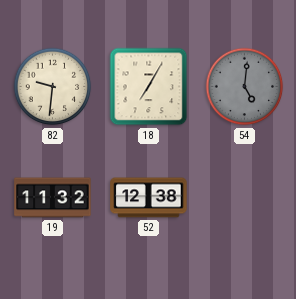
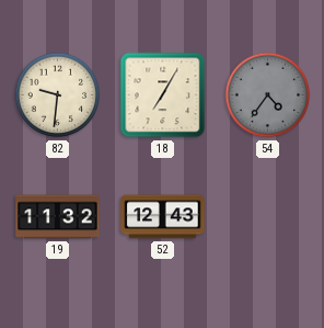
54: 5:01 -> 4:36
52: 12:38 -> 12:43
